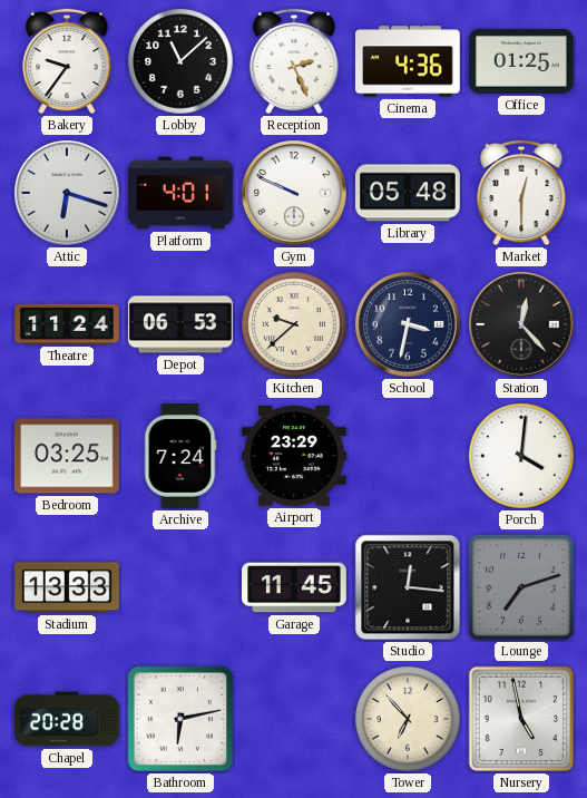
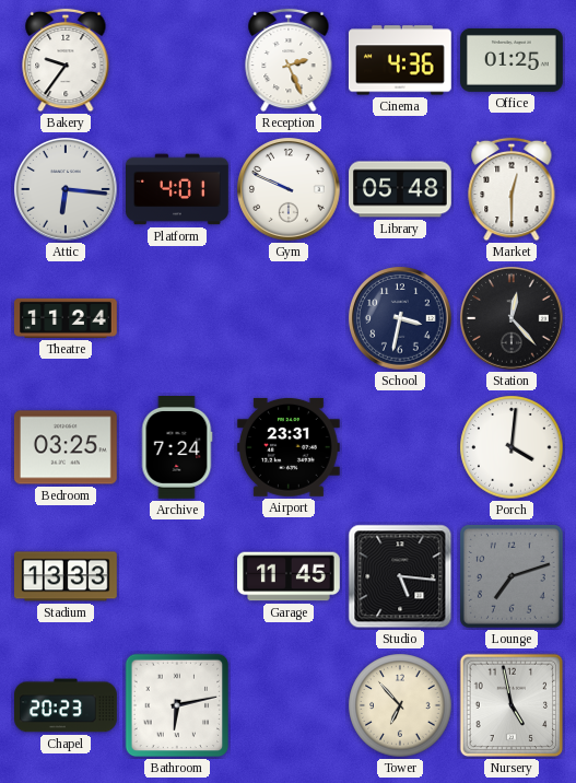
Lobby: 11:08 -> none
Attic: 6:18 -> 6:16
Depot: 06:53 -> none
Kitchen: 9:38 -> none
Airport: 23:29 -> 23:31
Studio: 12:16 -> 5:16
Chapel: 20:28 -> 20:23
